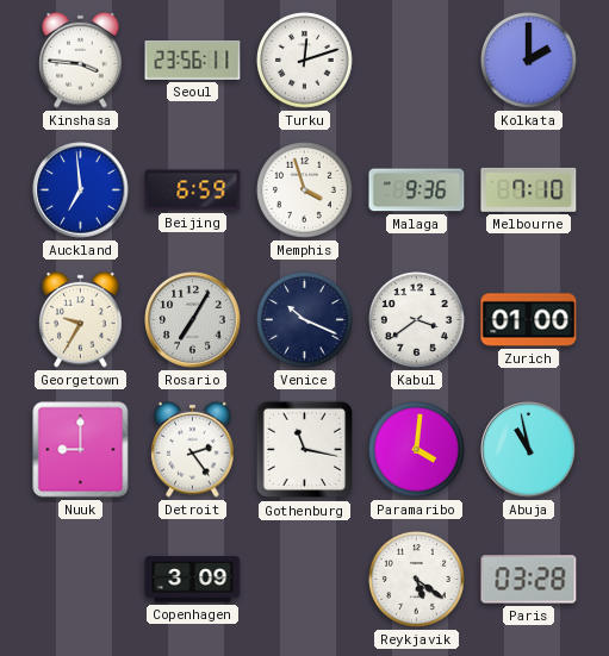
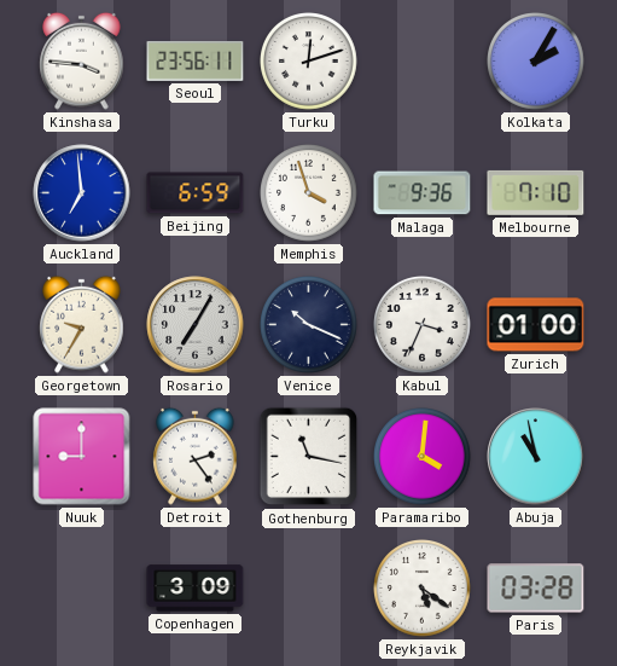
Kolkata: 2:00 -> 2:05
Kabul: 3:39 -> 3:34
